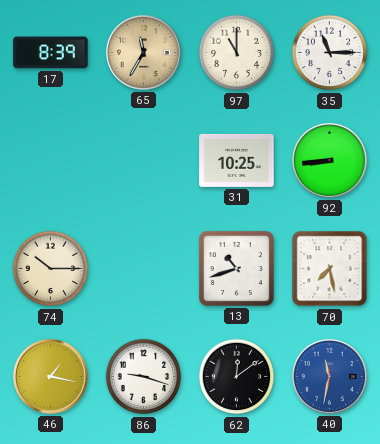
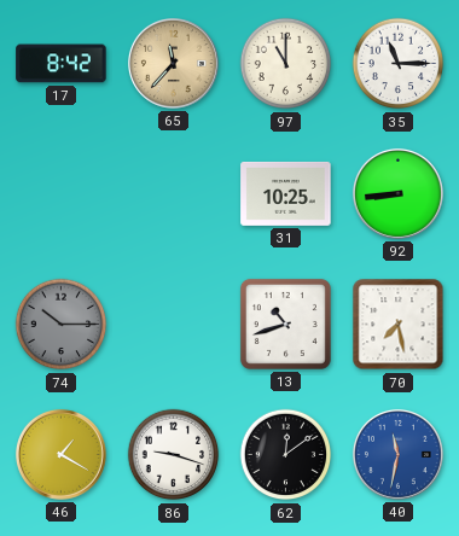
17: 8:39 -> 8:42
65: 11:35 -> 11:37
74 dial: cream -> grey
46: 1:17 -> 1:20
